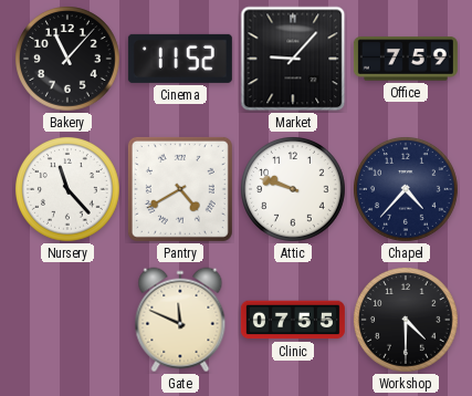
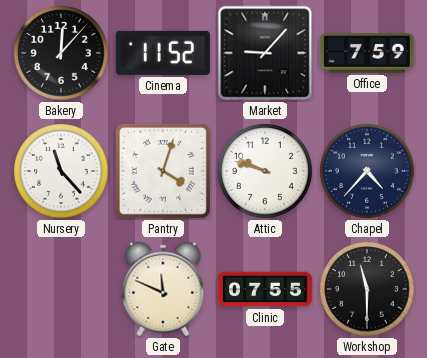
Bakery: 11:07 -> 12:07
Pantry: 4:40 -> 4:03
Workshop: 4:30 -> 11:30
